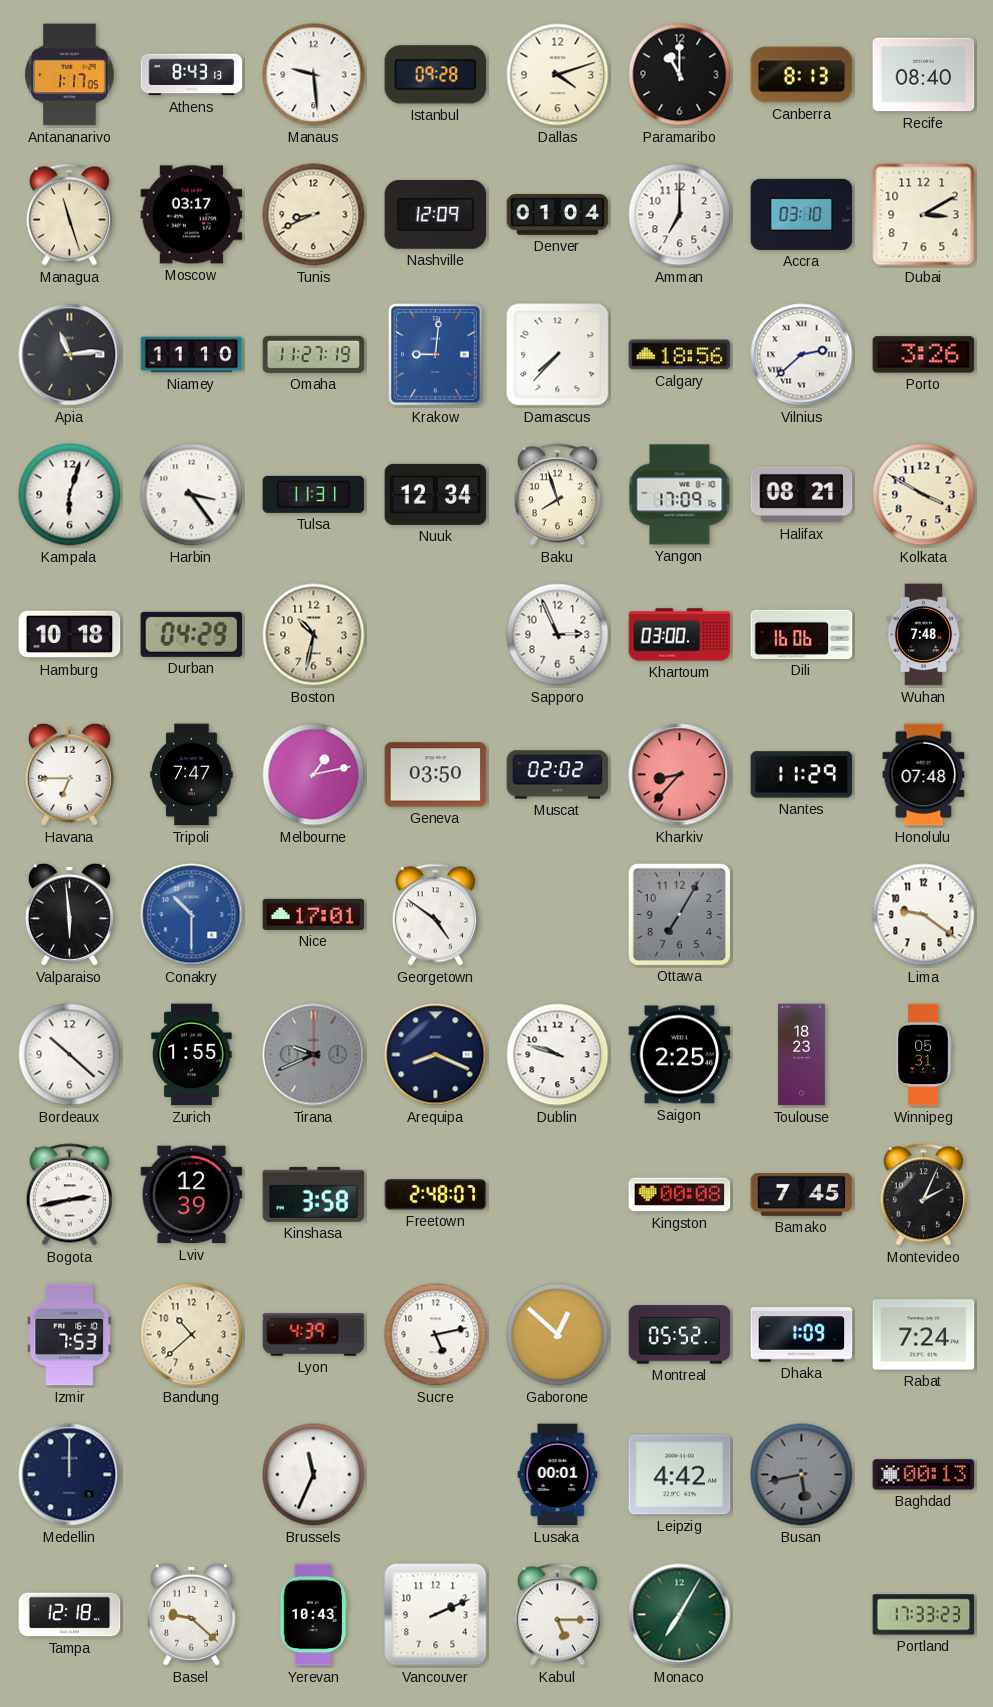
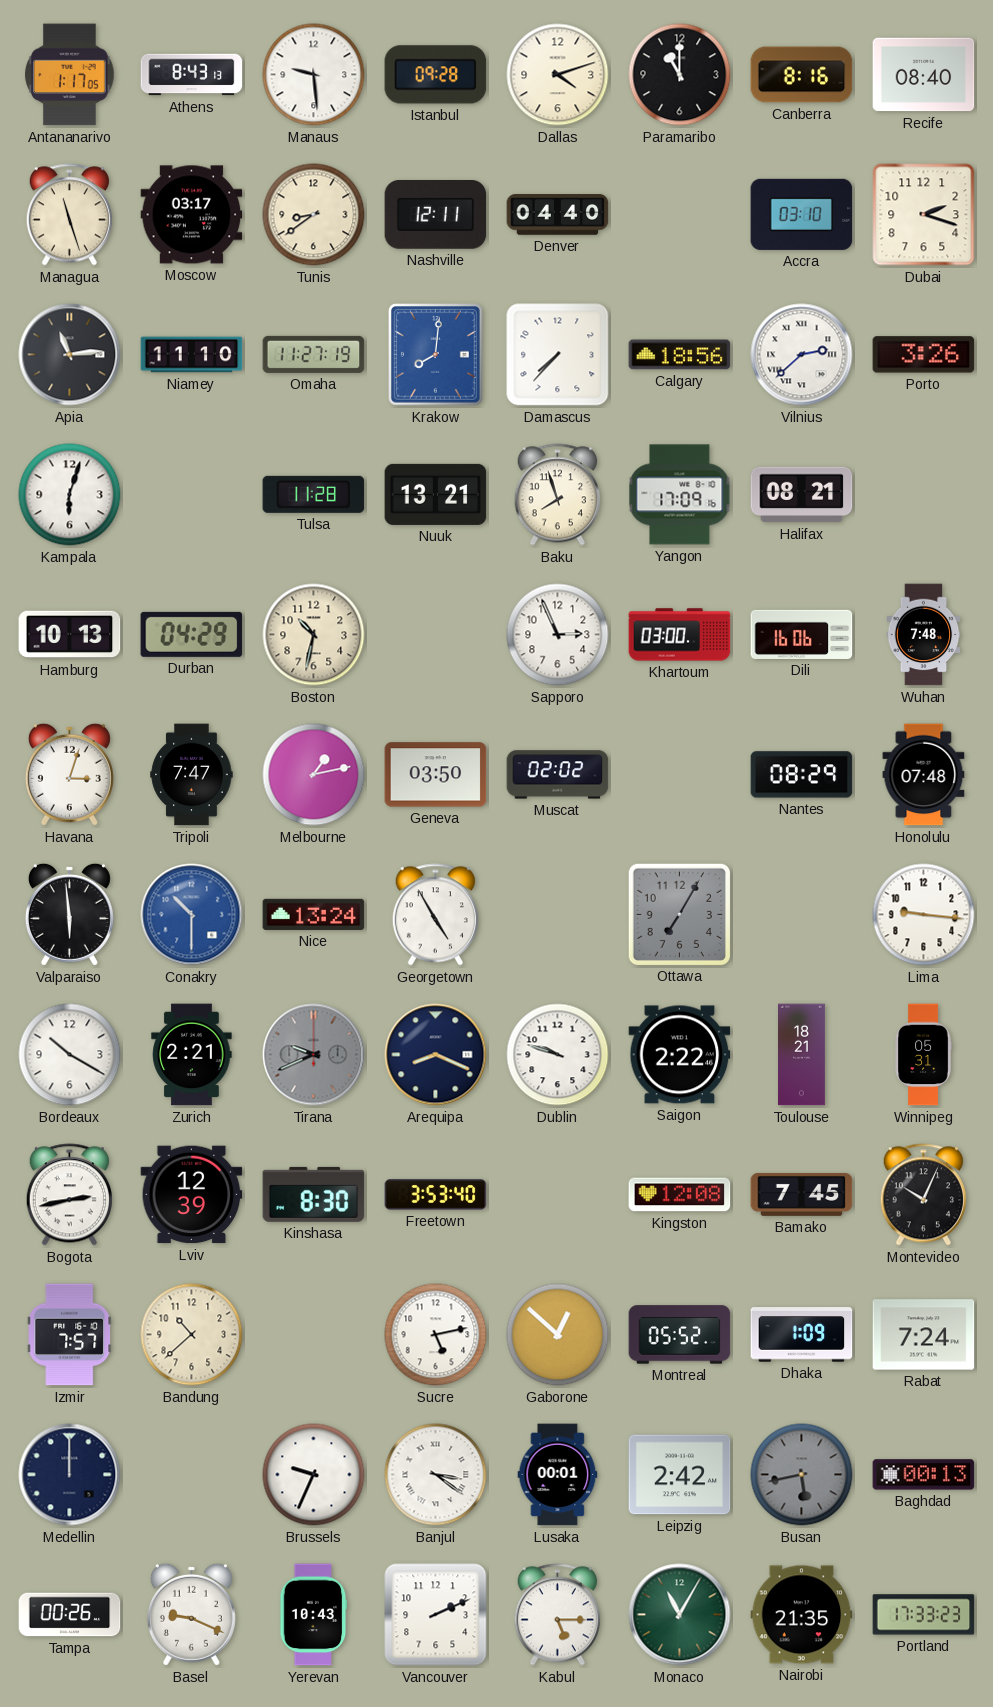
Canberra: 8:13 -> 8:16
Tunis: 8:41 -> 8:39
Nashville: 12:09 -> 12:11
Denver: 01:04 -> 04:40
Amman: 7:00 -> none
Dubai: 3:10 -> 2:18
Krakow: 9:01 -> 8:01
Harbin: 3:24 -> none
Tulsa: 11:31 -> 11:28
Nuuk: 12:34 -> 13:21
Kolkata: 3:50 -> none
Hamburg: 10:18 -> 10:13
Havana: 6:45 -> 3:03
Kharkiv: 8:37 -> none
Nantes: 11:29 -> 08:29
Nice: 17:01 -> 13:24
Georgetown: 4:51 -> 4:55
Lima: 9:21 -> 9:16
Bordeaux: 10:22 -> 10:20
Zurich: 1:55 -> 2:21
Saigon: 2:25 -> 2:22
Toulouse: 18:23 -> 18:21
Kinshasa: 3:58 -> 8:30
Freetown: 2:48 -> 3:53
Kingston: 00:08 -> 12:08
Montevideo: 2:04 -> 10:04
Izmir: 7:53 -> 7:57
Lyon: 4:39 -> none
Brussels: 11:34 -> 9:34
Banjul: none -> 3:21
Leipzig: 4:42 -> 2:42
Tampa: 12:18 -> 00:26
Basel: 9:22 -> 9:19
Monaco: 7:05 -> 11:05
Nairobi: none -> 21:35
